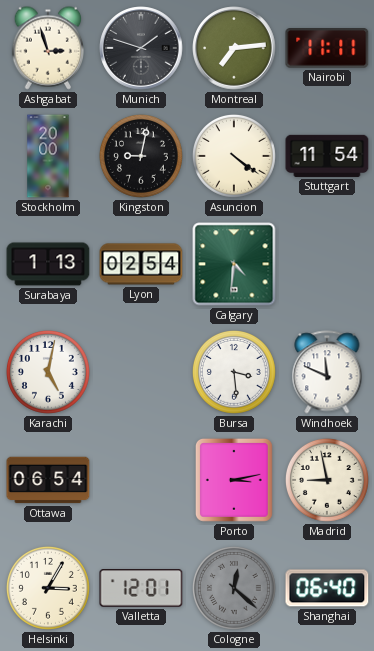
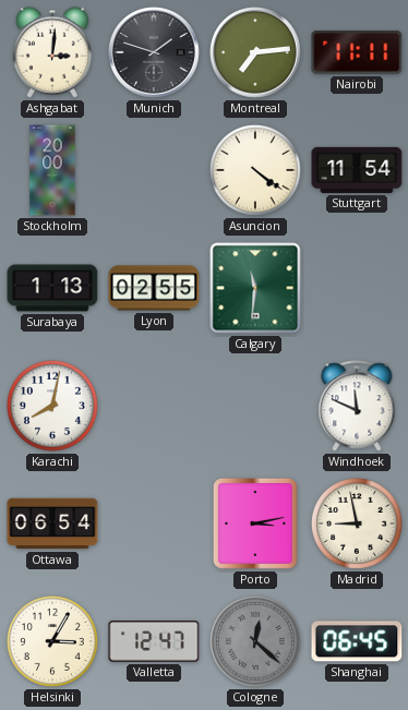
Ashgabat: 2:57 -> 3:01
Kingston: 9:02 -> none
Lyon: 02:54 -> 02:55
Calgary: 4:31 -> 11:31
Karachi: 5:02 -> 8:02
Bursa: 3:29 -> none
Valletta: 12:01 -> 12:47
Shanghai: 06:40 -> 06:45
